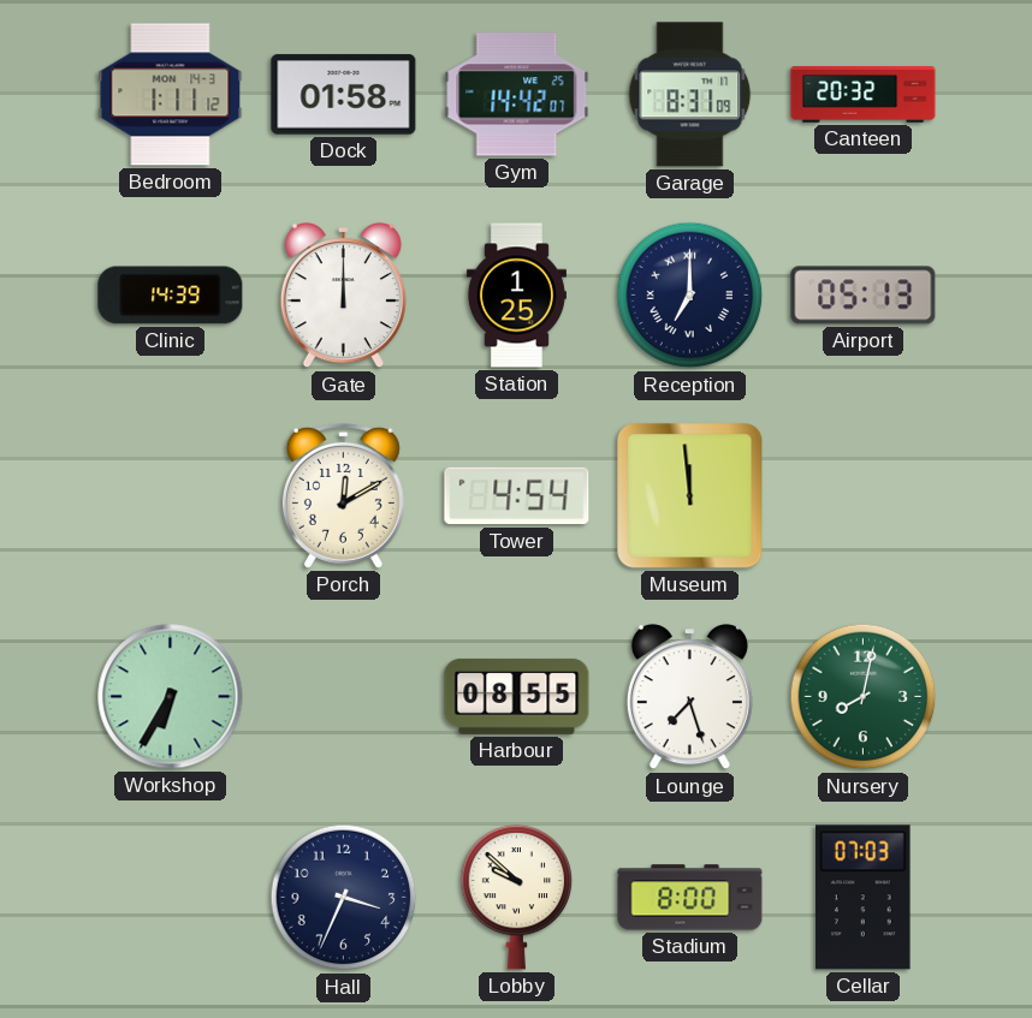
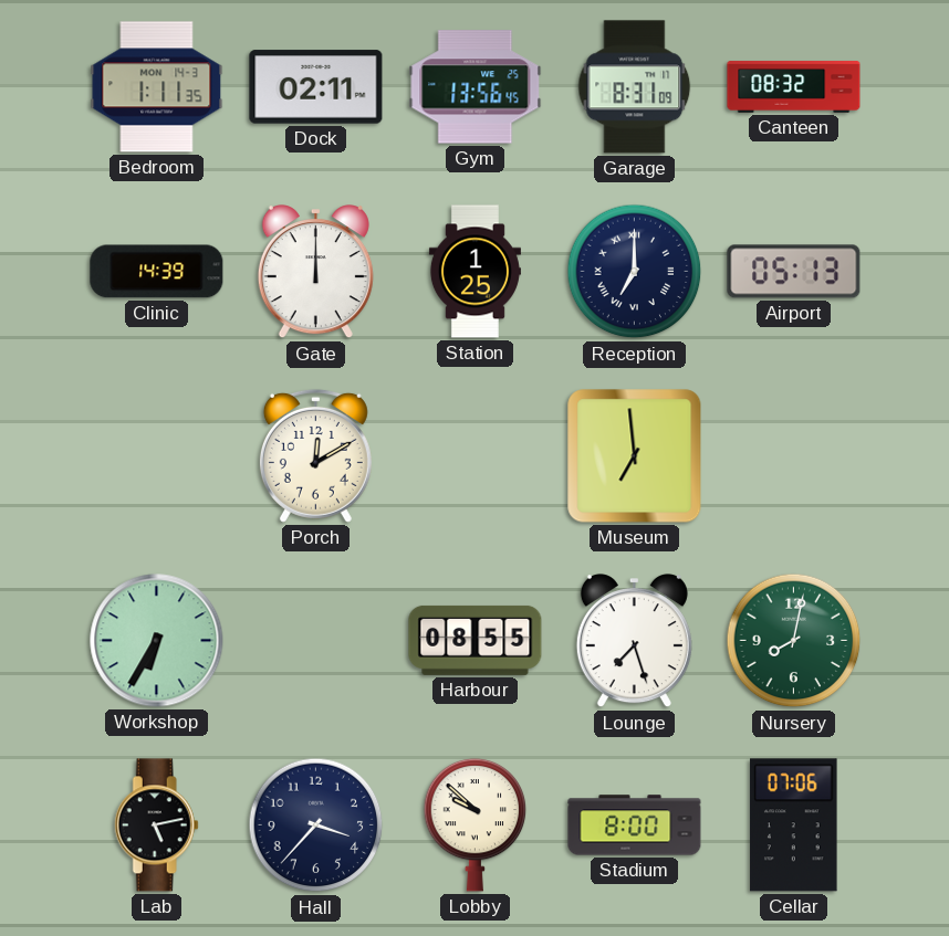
Bedroom: 1:11:12 -> 1:11:35
Dock: 01:58 -> 02:11
Gym: 14:42 -> 13:56
Canteen: 20:32 -> 08:32
Tower: 4:54 -> none
Museum: 11:59 -> 6:59
Lab: none -> 5:13
Hall: 3:34 -> 3:37
Cellar: 07:03 -> 07:06
